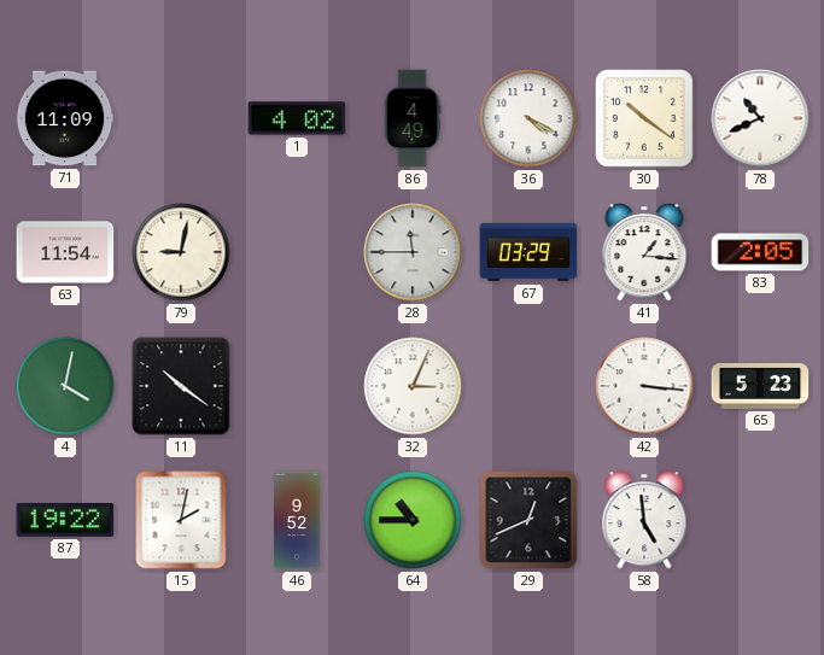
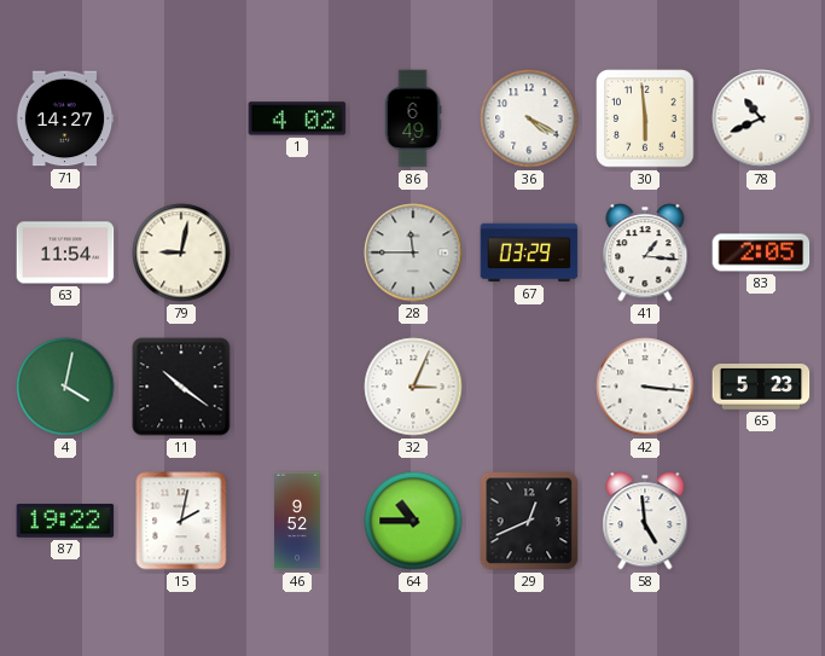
71: 11:09 -> 14:27
86: 4:49 -> 6:49
30: 10:21 -> 5:59
